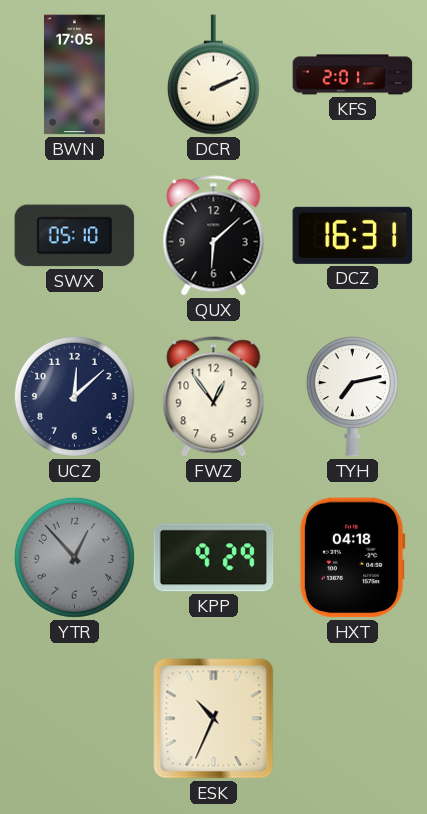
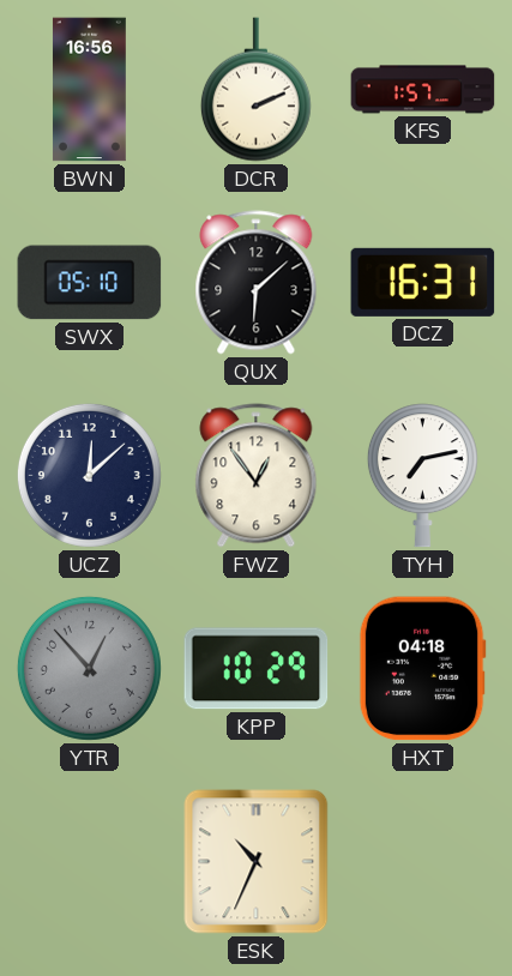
BWN: 17:05 -> 16:56
KFS: 2:01 -> 1:57
KPP: 9:29 -> 10:29
